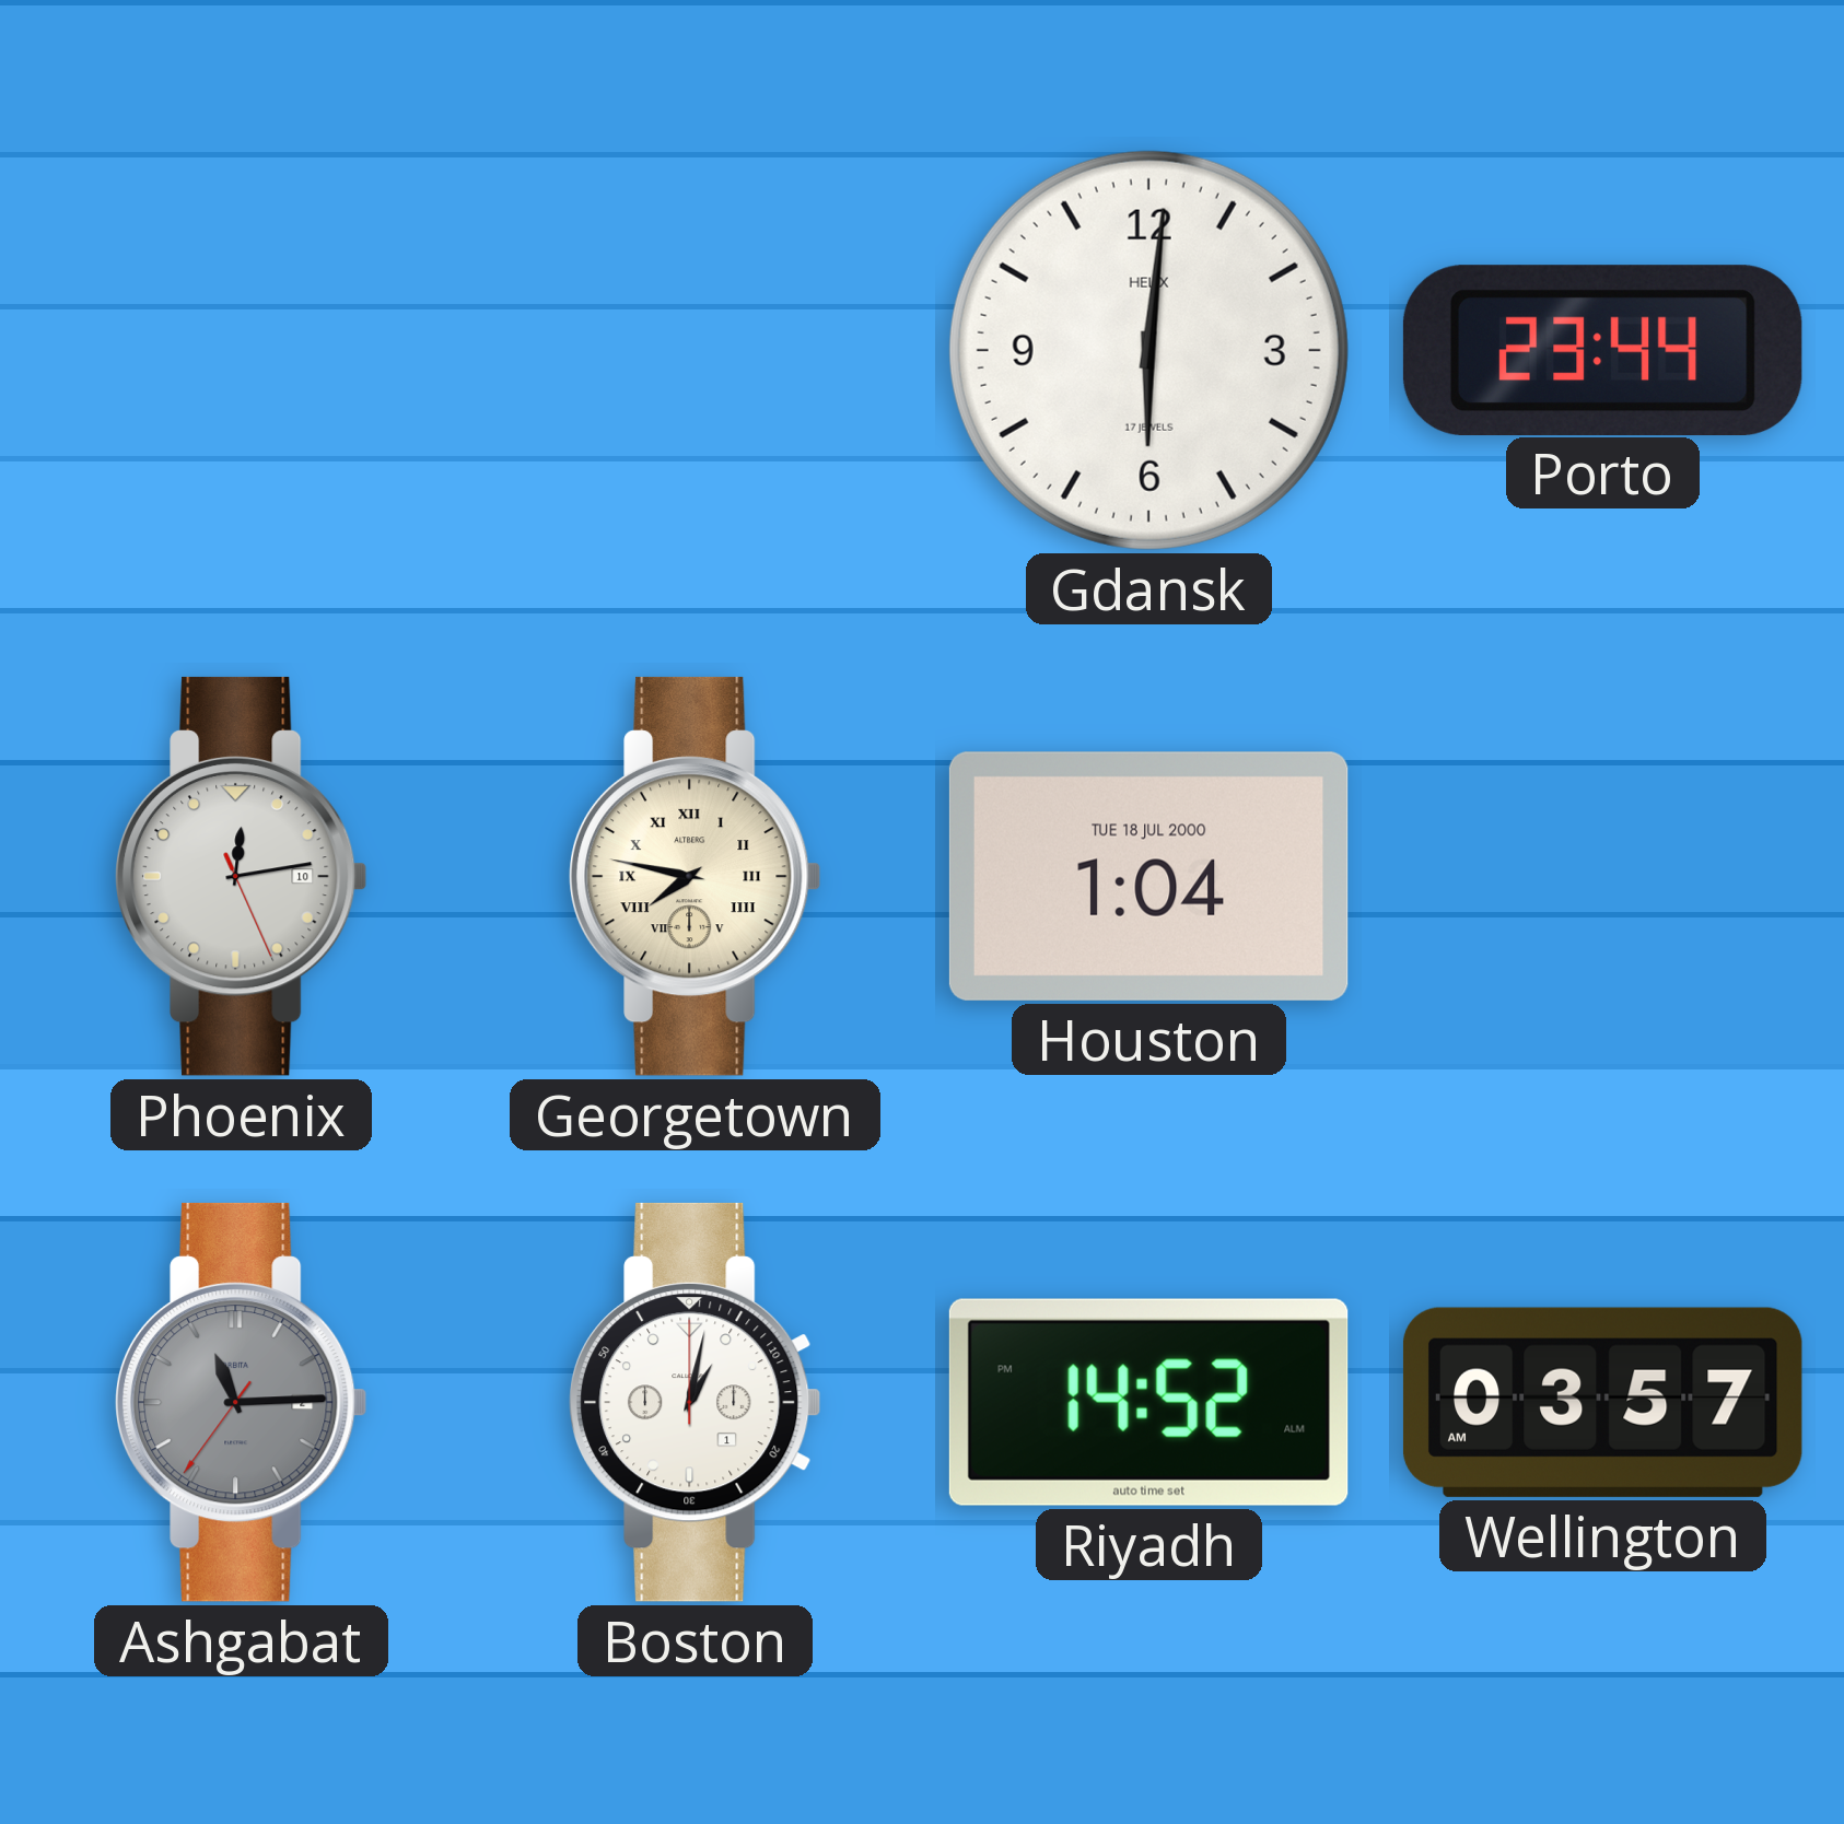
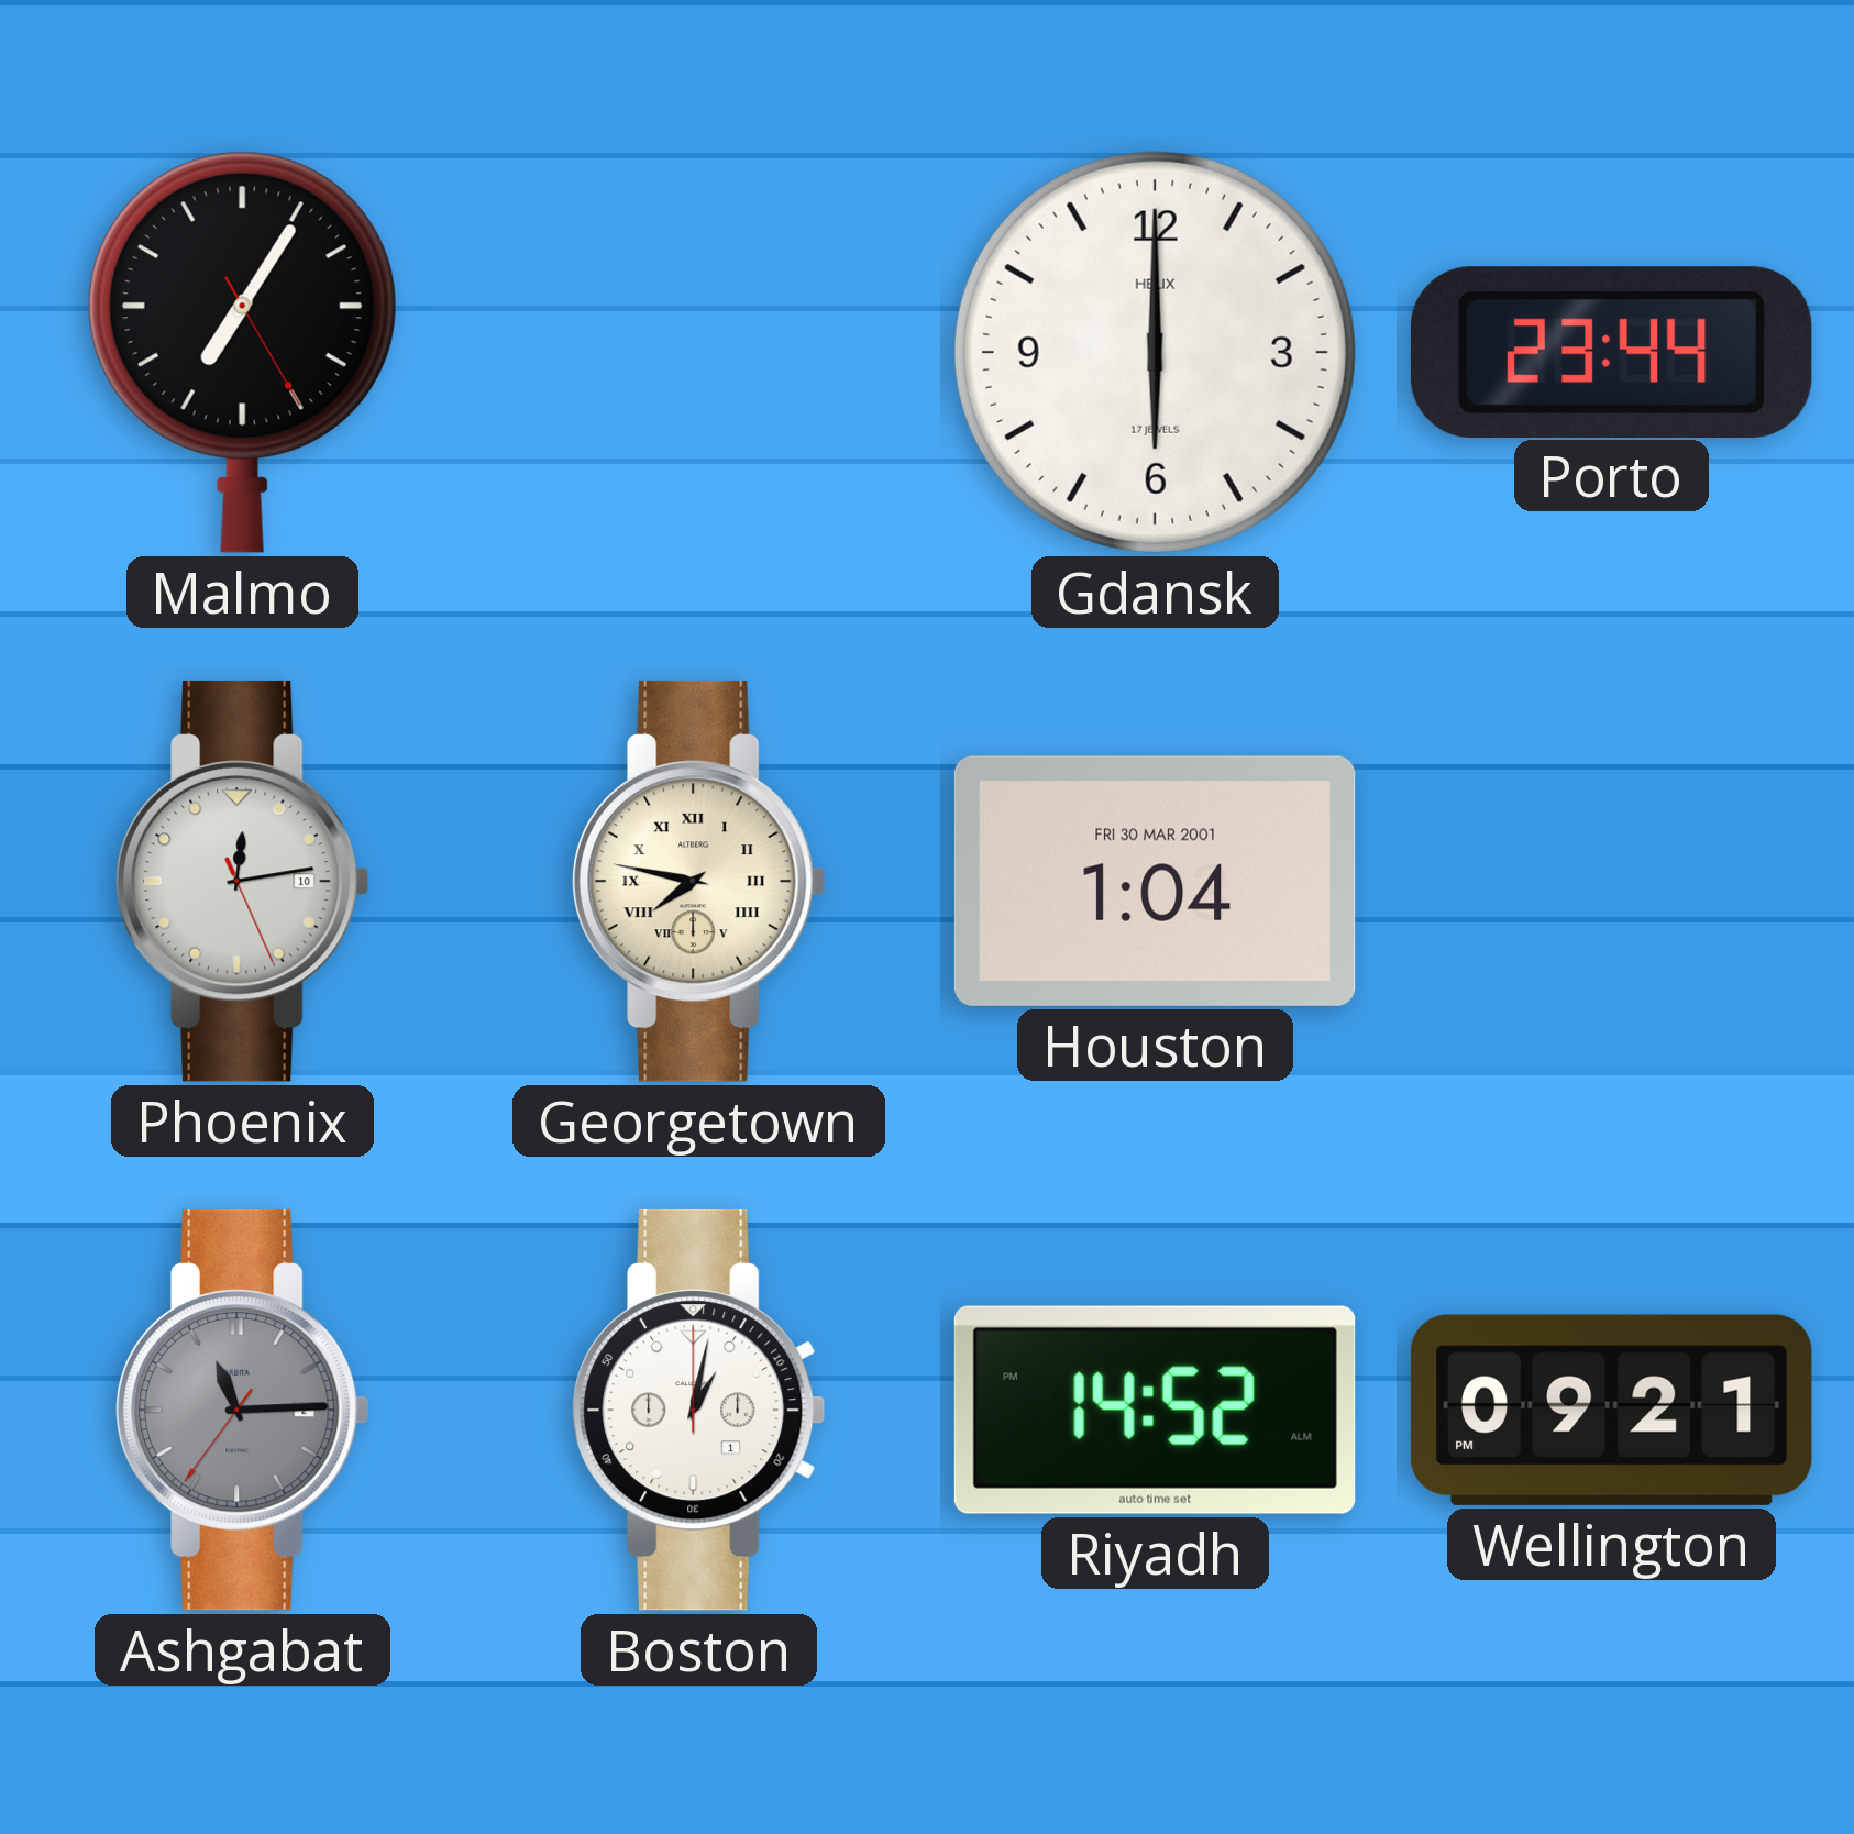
Malmo: none -> 7:05
Gdansk: 6:01 -> 6:00
Houston date: TUE 18 JUL 2000 -> FRI 30 MAR 2001
Wellington: 03:57 -> 09:21
